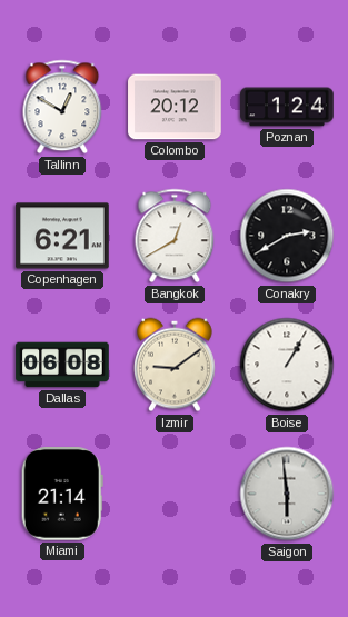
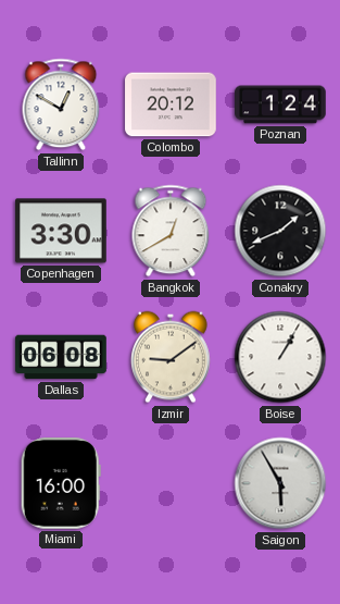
Copenhagen: 6:21 -> 3:30
Conakry: 2:40 -> 1:41
Miami: 21:14 -> 16:00
Saigon: 5:59 -> 5:55
